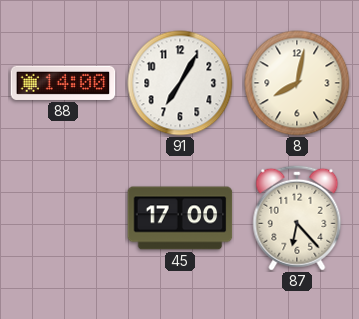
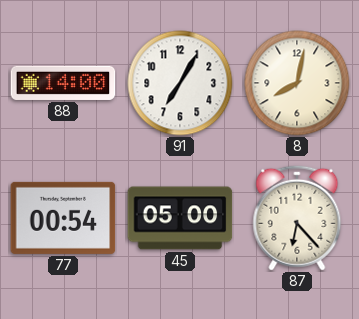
77: none -> 00:54
45: 17:00 -> 05:00
